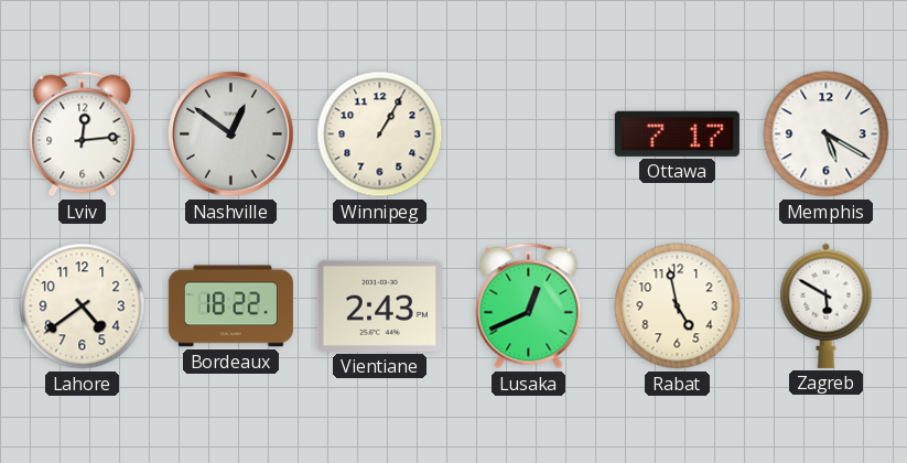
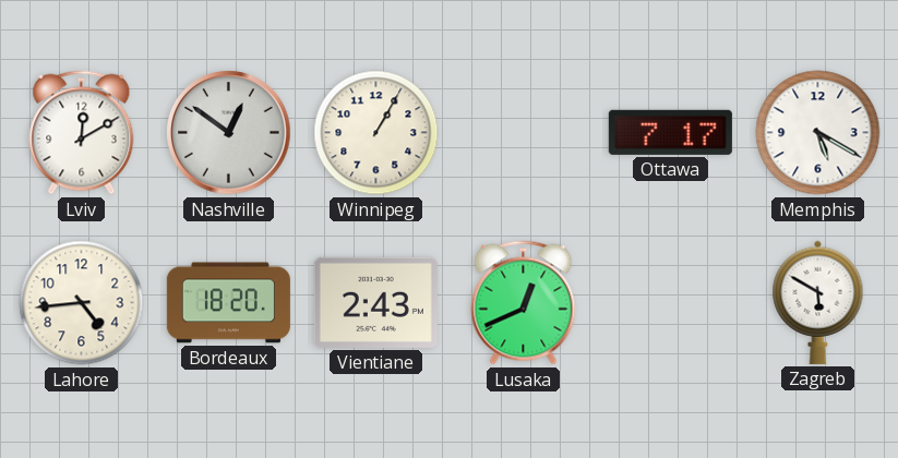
Lviv: 12:14 -> 12:10
Lahore: 4:39 -> 4:44
Bordeaux: 18:22 -> 18:20
Rabat: 4:58 -> none
